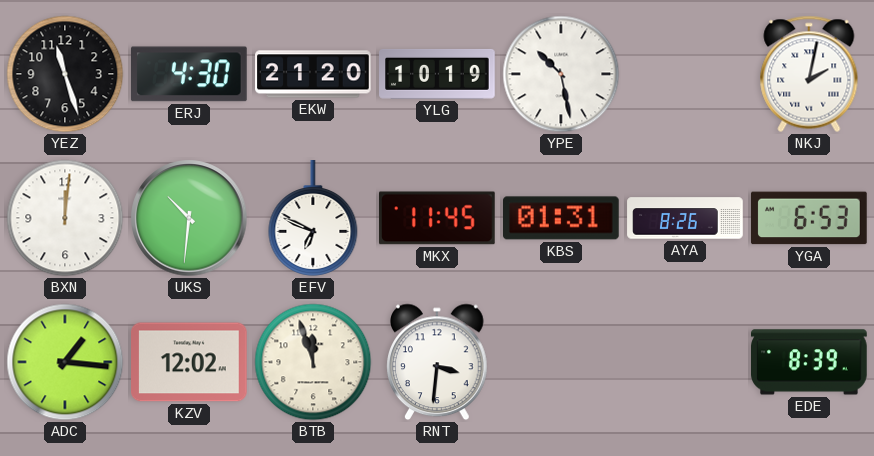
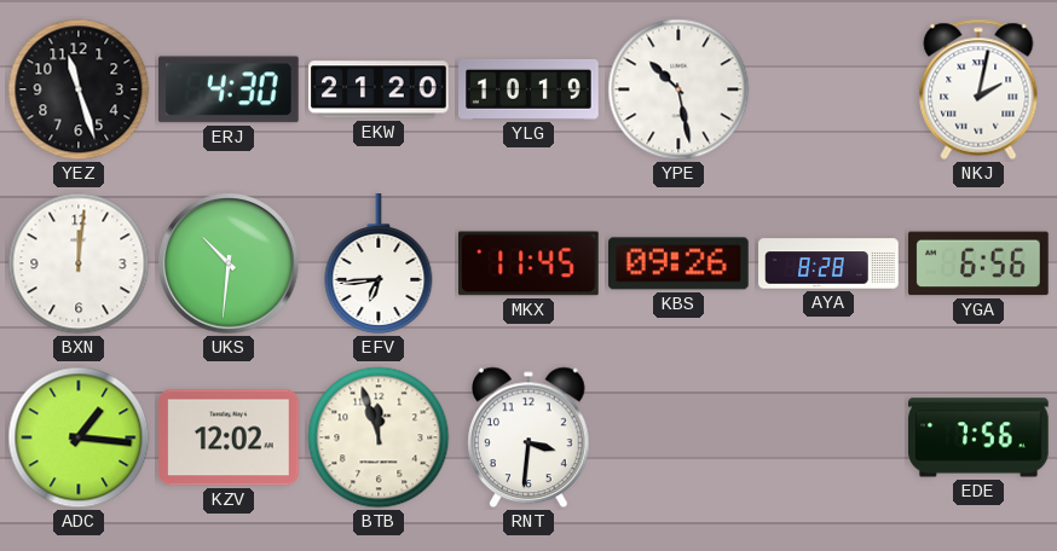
EFV: 6:49 -> 6:44
KBS: 01:31 -> 09:26
AYA: 8:26 -> 8:28
YGA: 6:53 -> 6:56
EDE: 8:39 -> 7:56
